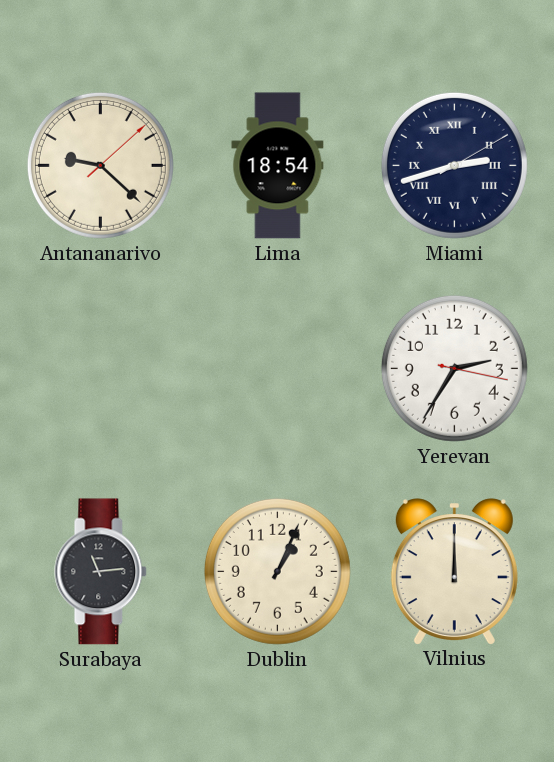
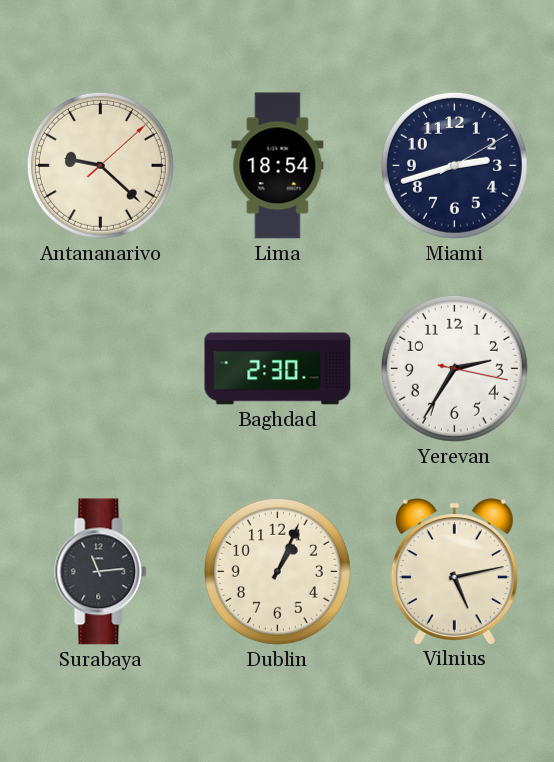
Miami numerals: Roman -> Arabic
Baghdad: none -> 2:30
Vilnius: 12:00 -> 5:13
